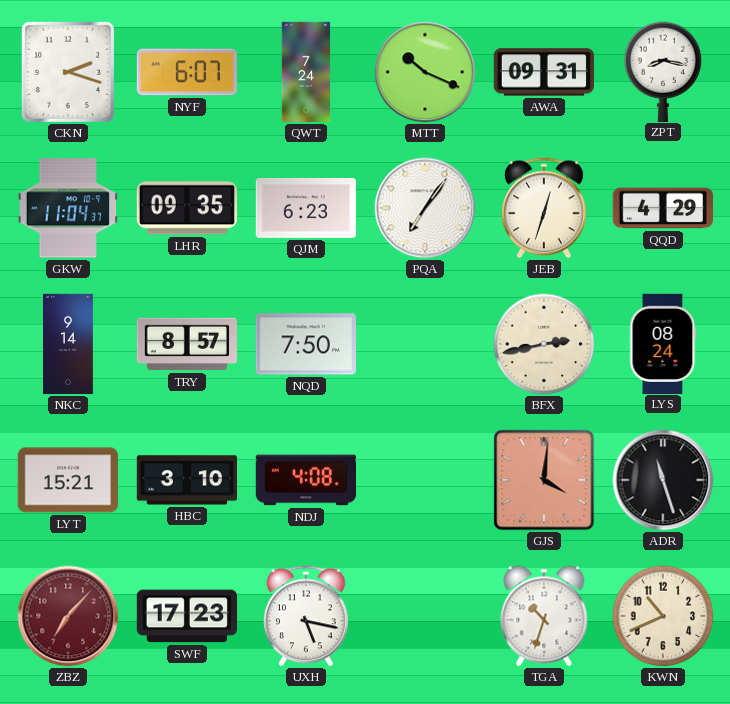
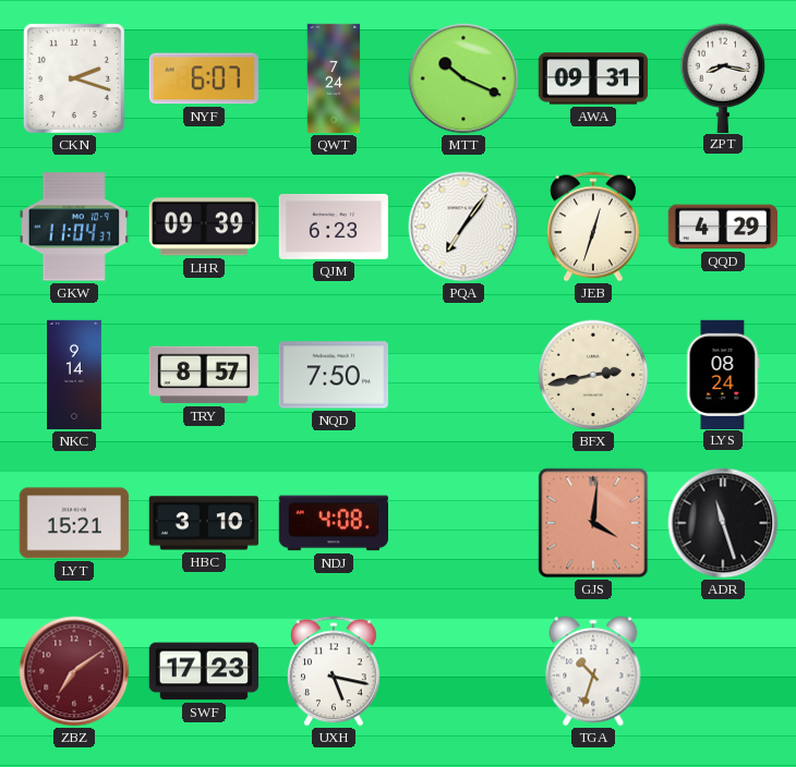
LHR: 09:35 -> 09:39
ZBZ: 7:07 -> 7:09
KWN: 10:41 -> none
